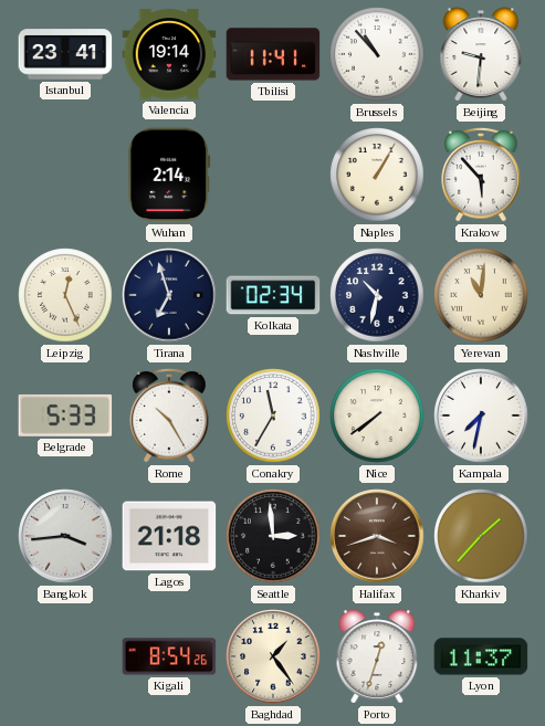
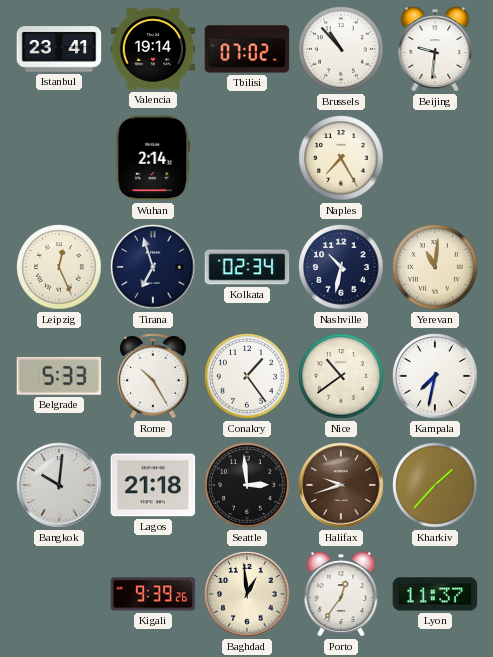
Tbilisi: 11:41 -> 07:02
Naples: 1:05 -> 7:25
Krakow: 5:53 -> none
Conakry: 11:35 -> 1:24
Nice: 7:39 -> 10:39
Bangkok: 3:44 -> 10:01
Halifax: 3:42 -> 9:42
Kigali: 8:54 -> 9:39
Baghdad: 1:24 -> 12:59
Porto: 12:33 -> 12:36
